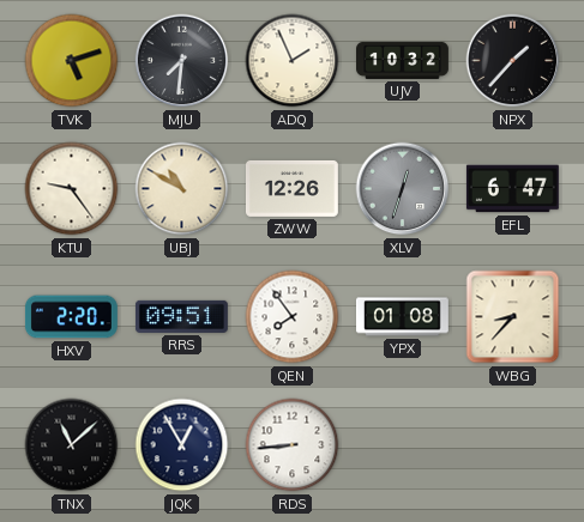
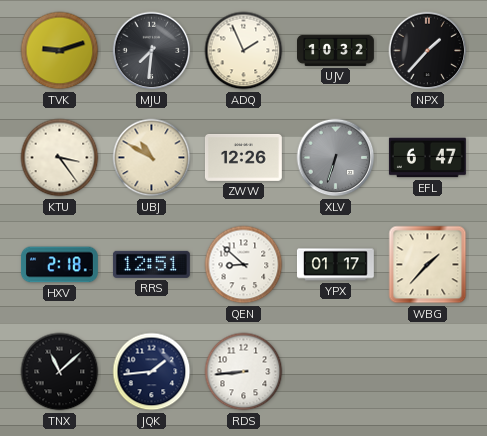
TVK: 5:12 -> 9:12
KTU: 9:24 -> 3:24
XLV: 12:33 -> 6:33
HXV: 2:20 -> 2:18
RRS: 09:51 -> 12:51
QEN: 7:54 -> 8:52
YPX: 01:08 -> 01:17
WBG: 8:37 -> 1:37
JQK: 12:55 -> 1:44
